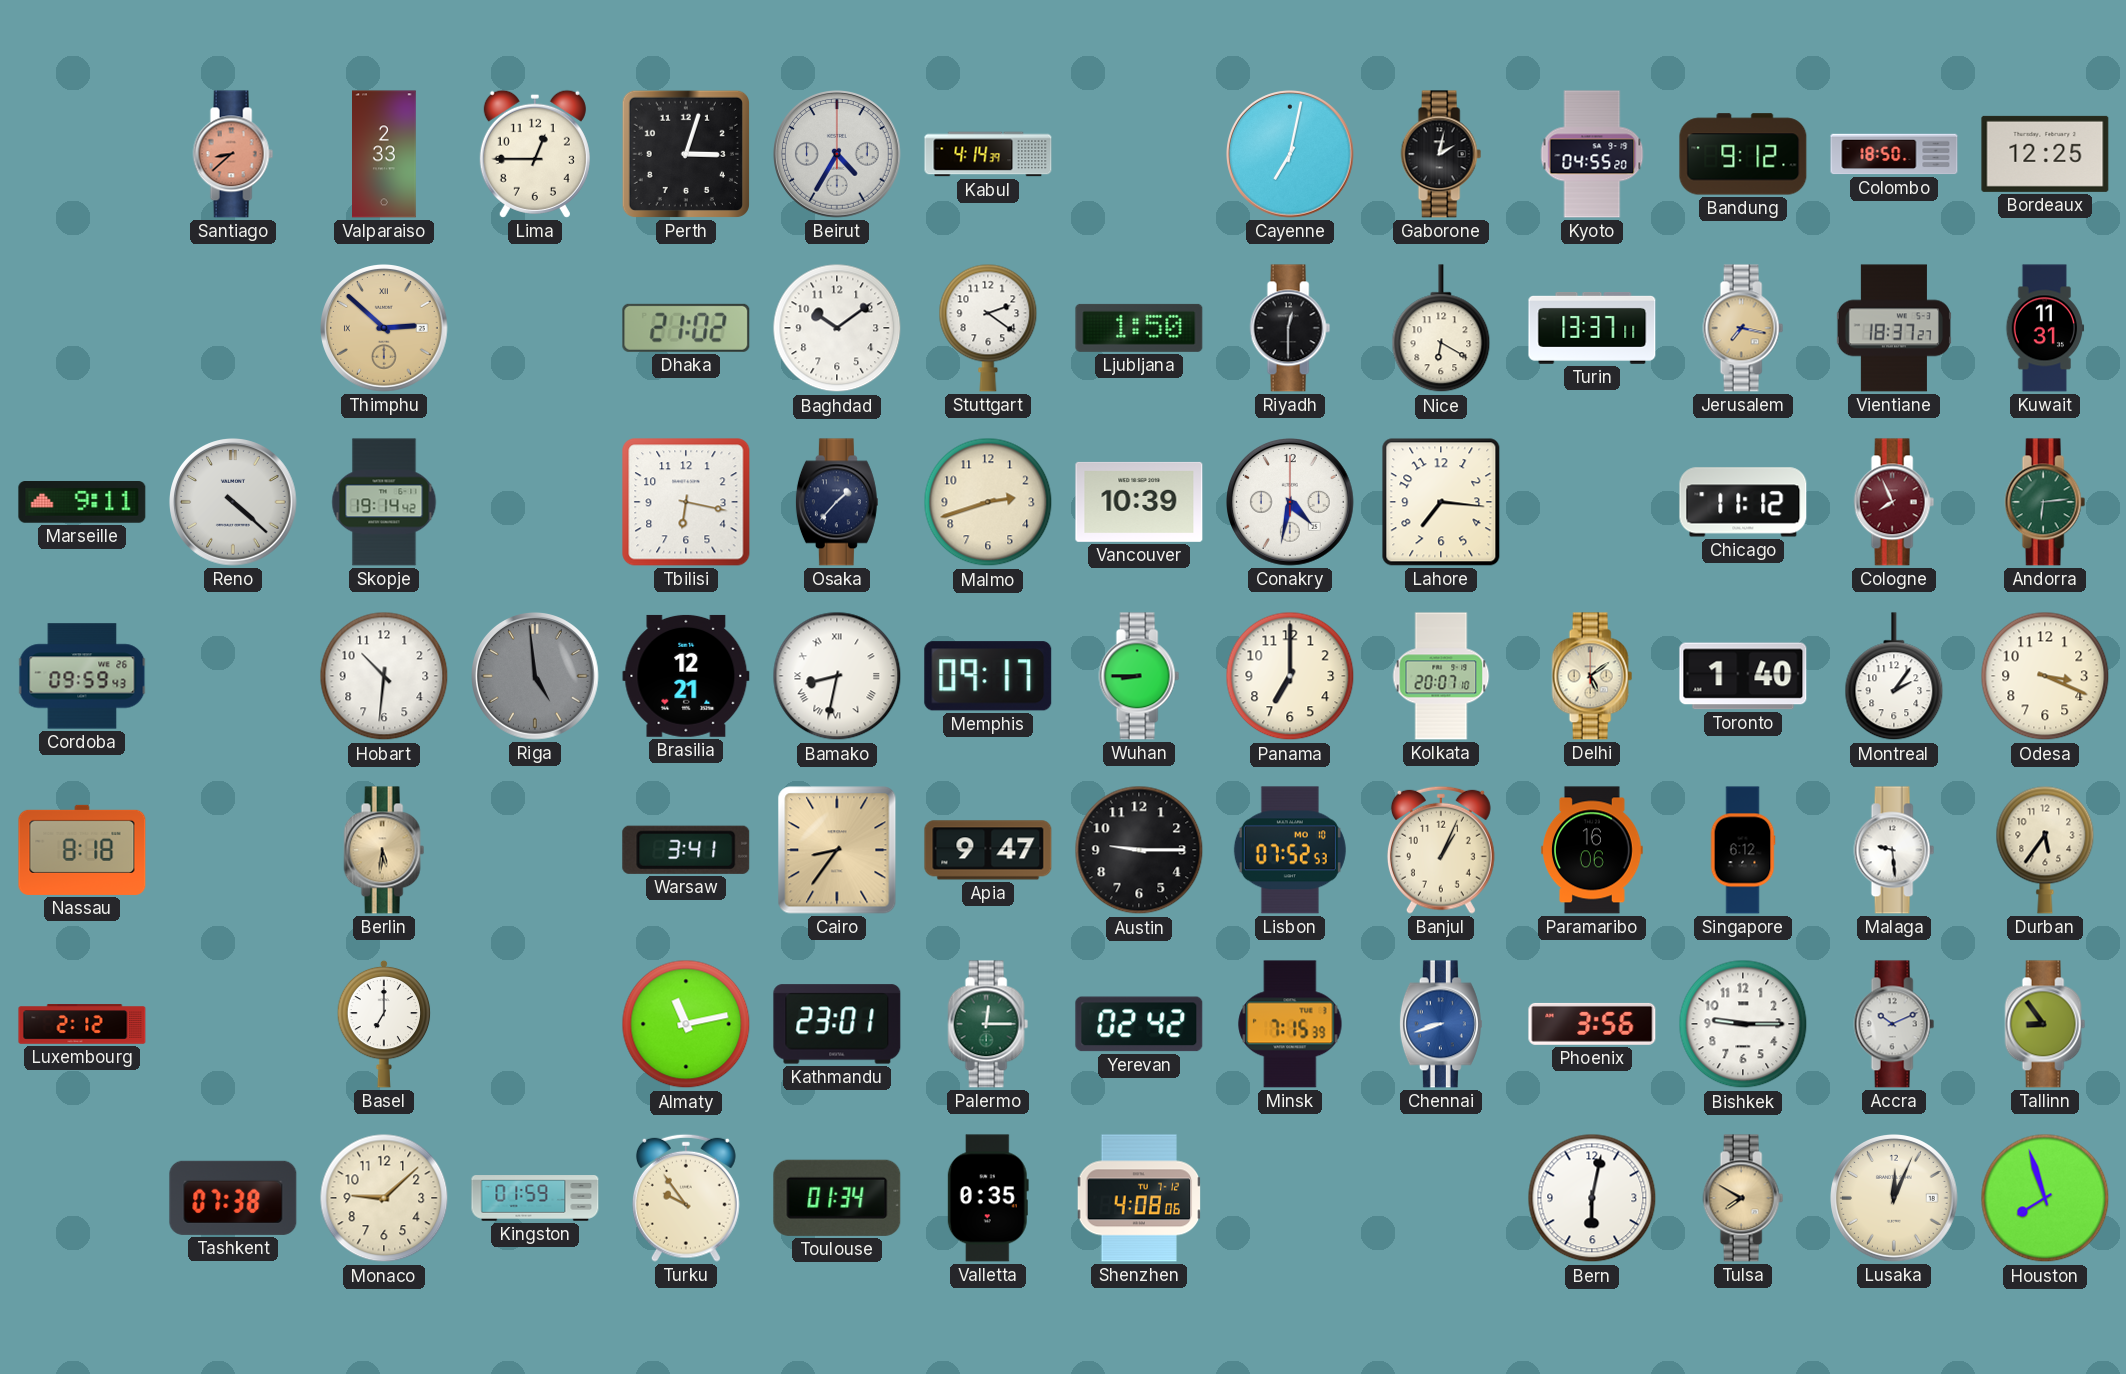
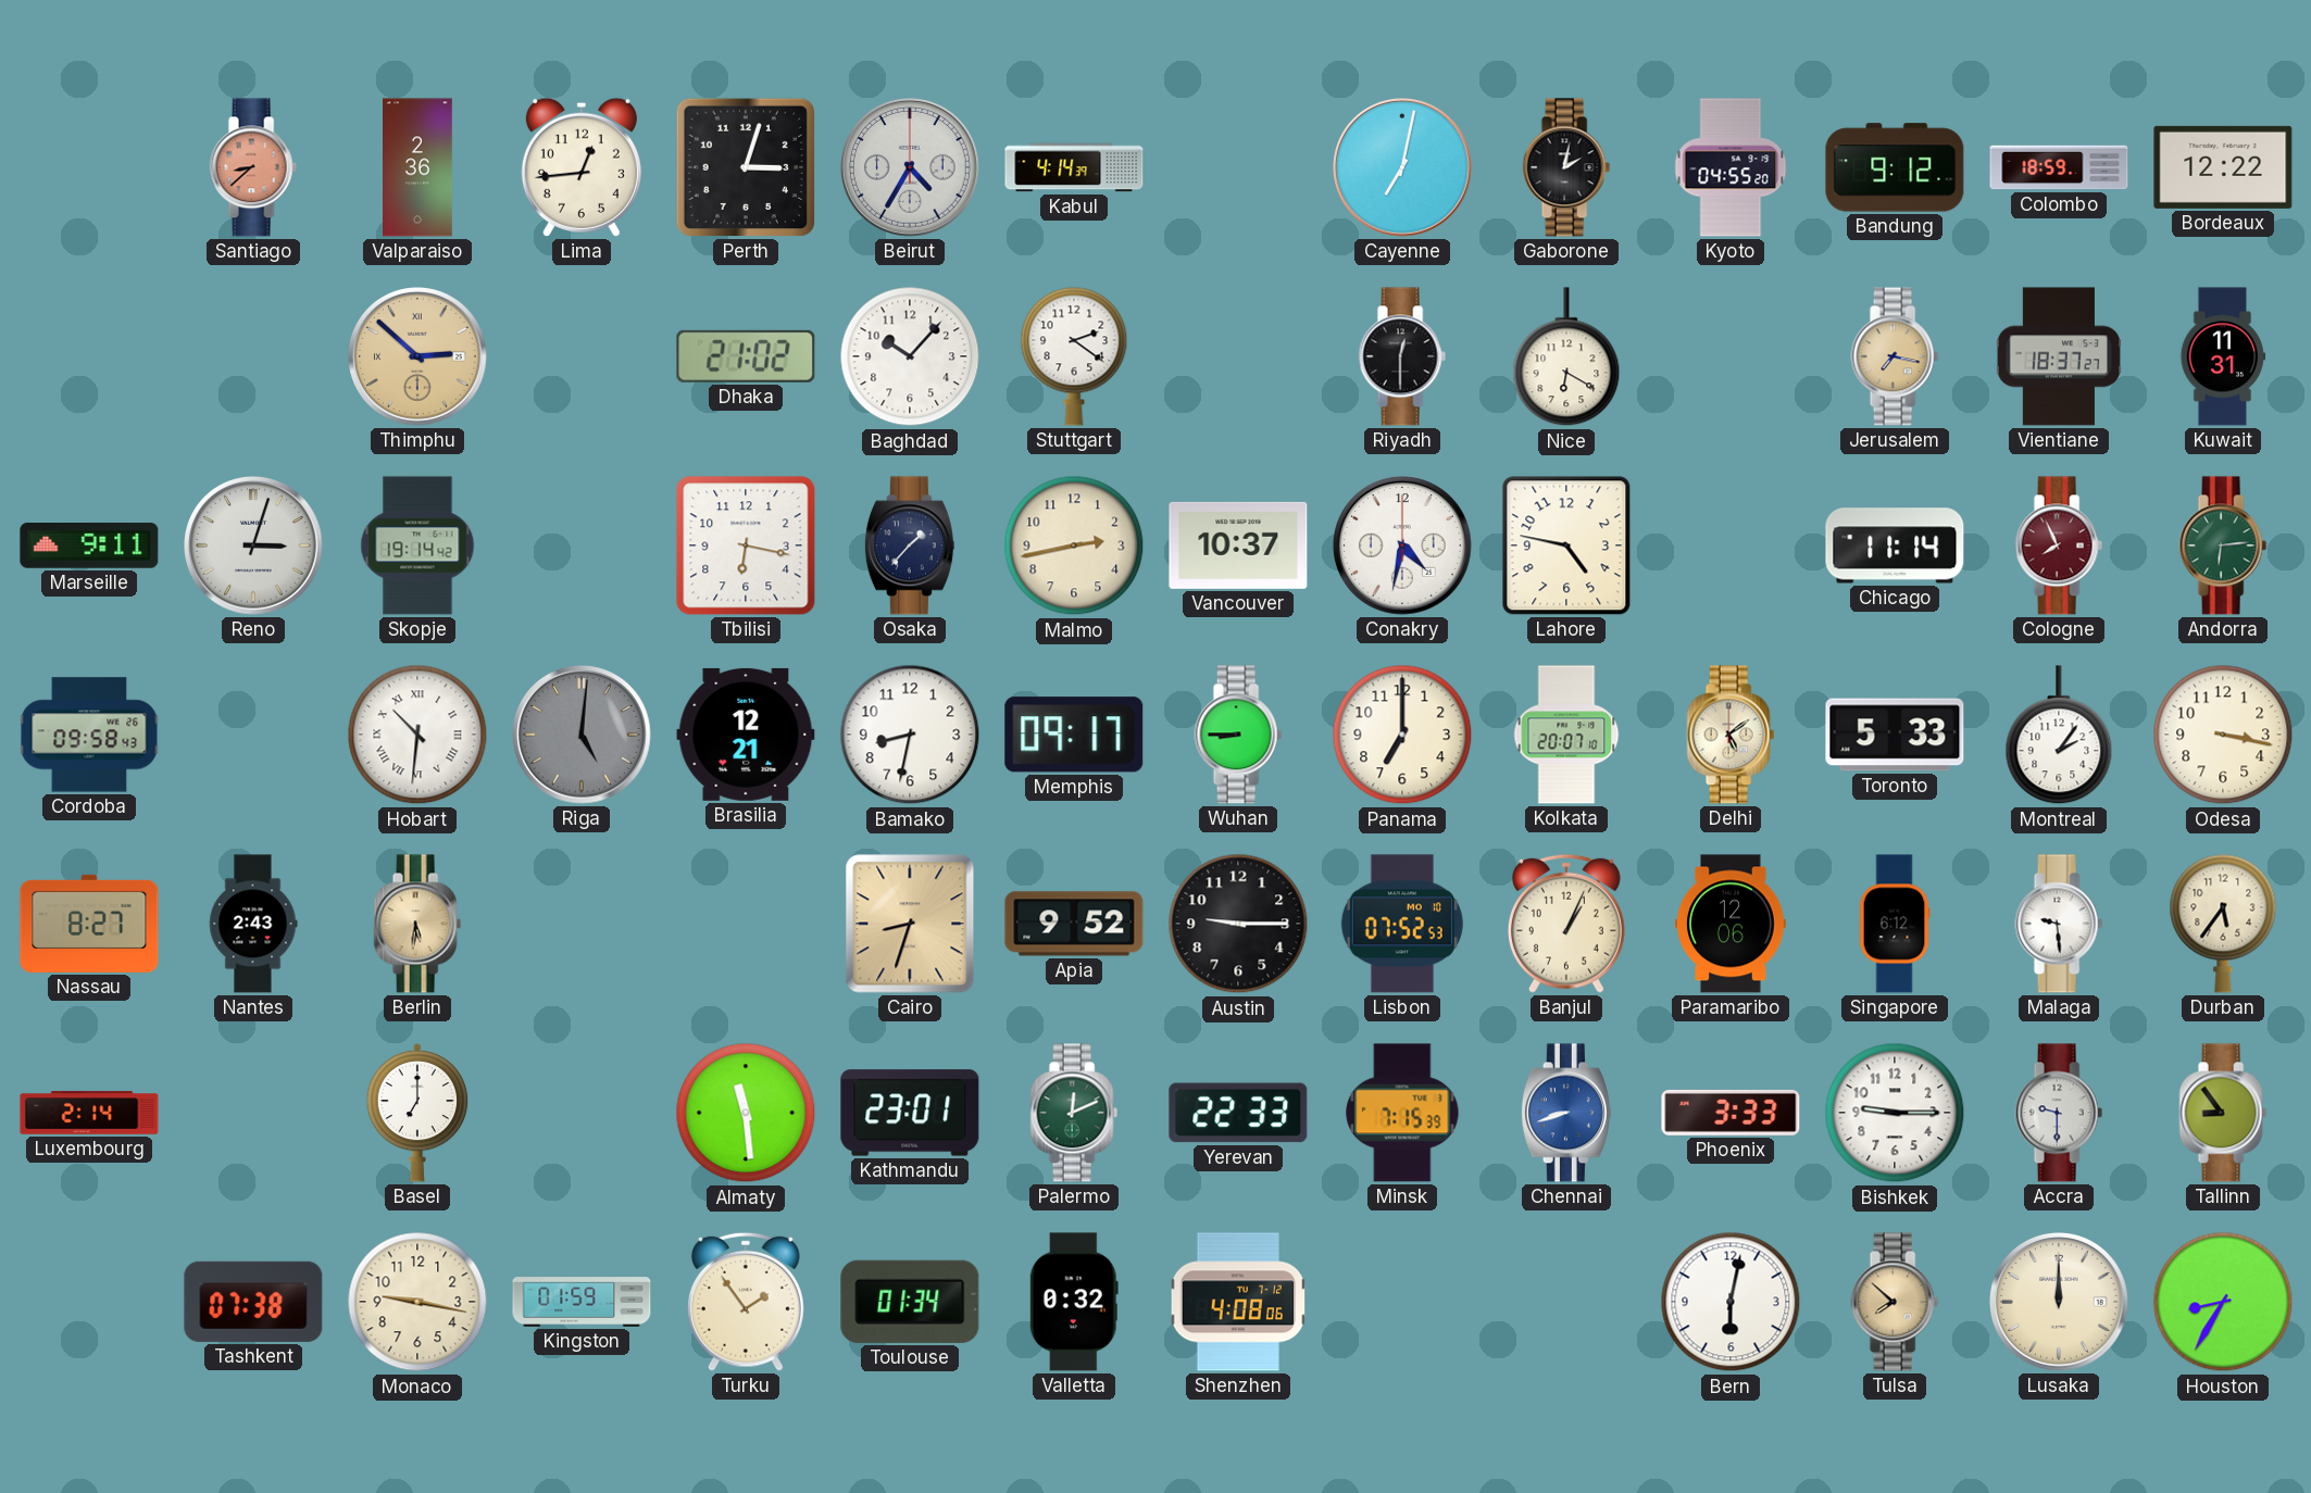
Valparaiso: 2:33 -> 2:36
Lima: 12:45 -> 12:44
Colombo: 18:50 -> 18:59
Bordeaux: 12:25 -> 12:22
Baghdad: 10:09 -> 10:07
Ljubljana: 1:50 -> none
Turin: 13:37 -> none
Reno: 4:22 -> 3:03
Malmo: 2:42 -> 2:43
Vancouver: 10:39 -> 10:37
Lahore: 7:16 -> 4:47
Chicago: 11:12 -> 11:14
Cordoba: 09:59 -> 09:58
Hobart numerals: Arabic -> Roman
Riga: 4:59 -> 5:01
Bamako numerals: Roman -> Arabic
Toronto: 1:40 -> 5:33
Odesa: 3:19 -> 3:17
Nassau: 8:18 -> 8:27
Nantes: none -> 2:43
Warsaw: 3:41 -> none
Cairo: 8:36 -> 8:33
Apia: 9:47 -> 9:52
Paramaribo: 16:06 -> 12:06
Luxembourg: 2:12 -> 2:14
Almaty: 11:13 -> 11:29
Palermo: 12:15 -> 12:11
Yerevan: 02:42 -> 22:33
Phoenix: 3:56 -> 3:33
Accra: 10:11 -> 9:30
Monaco: 9:08 -> 9:17
Turku: 9:54 -> 1:54
Valletta: 0:35 -> 0:32
Tulsa: 7:50 -> 7:52
Lusaka: 12:04 -> 12:00
Houston: 7:57 -> 8:35
